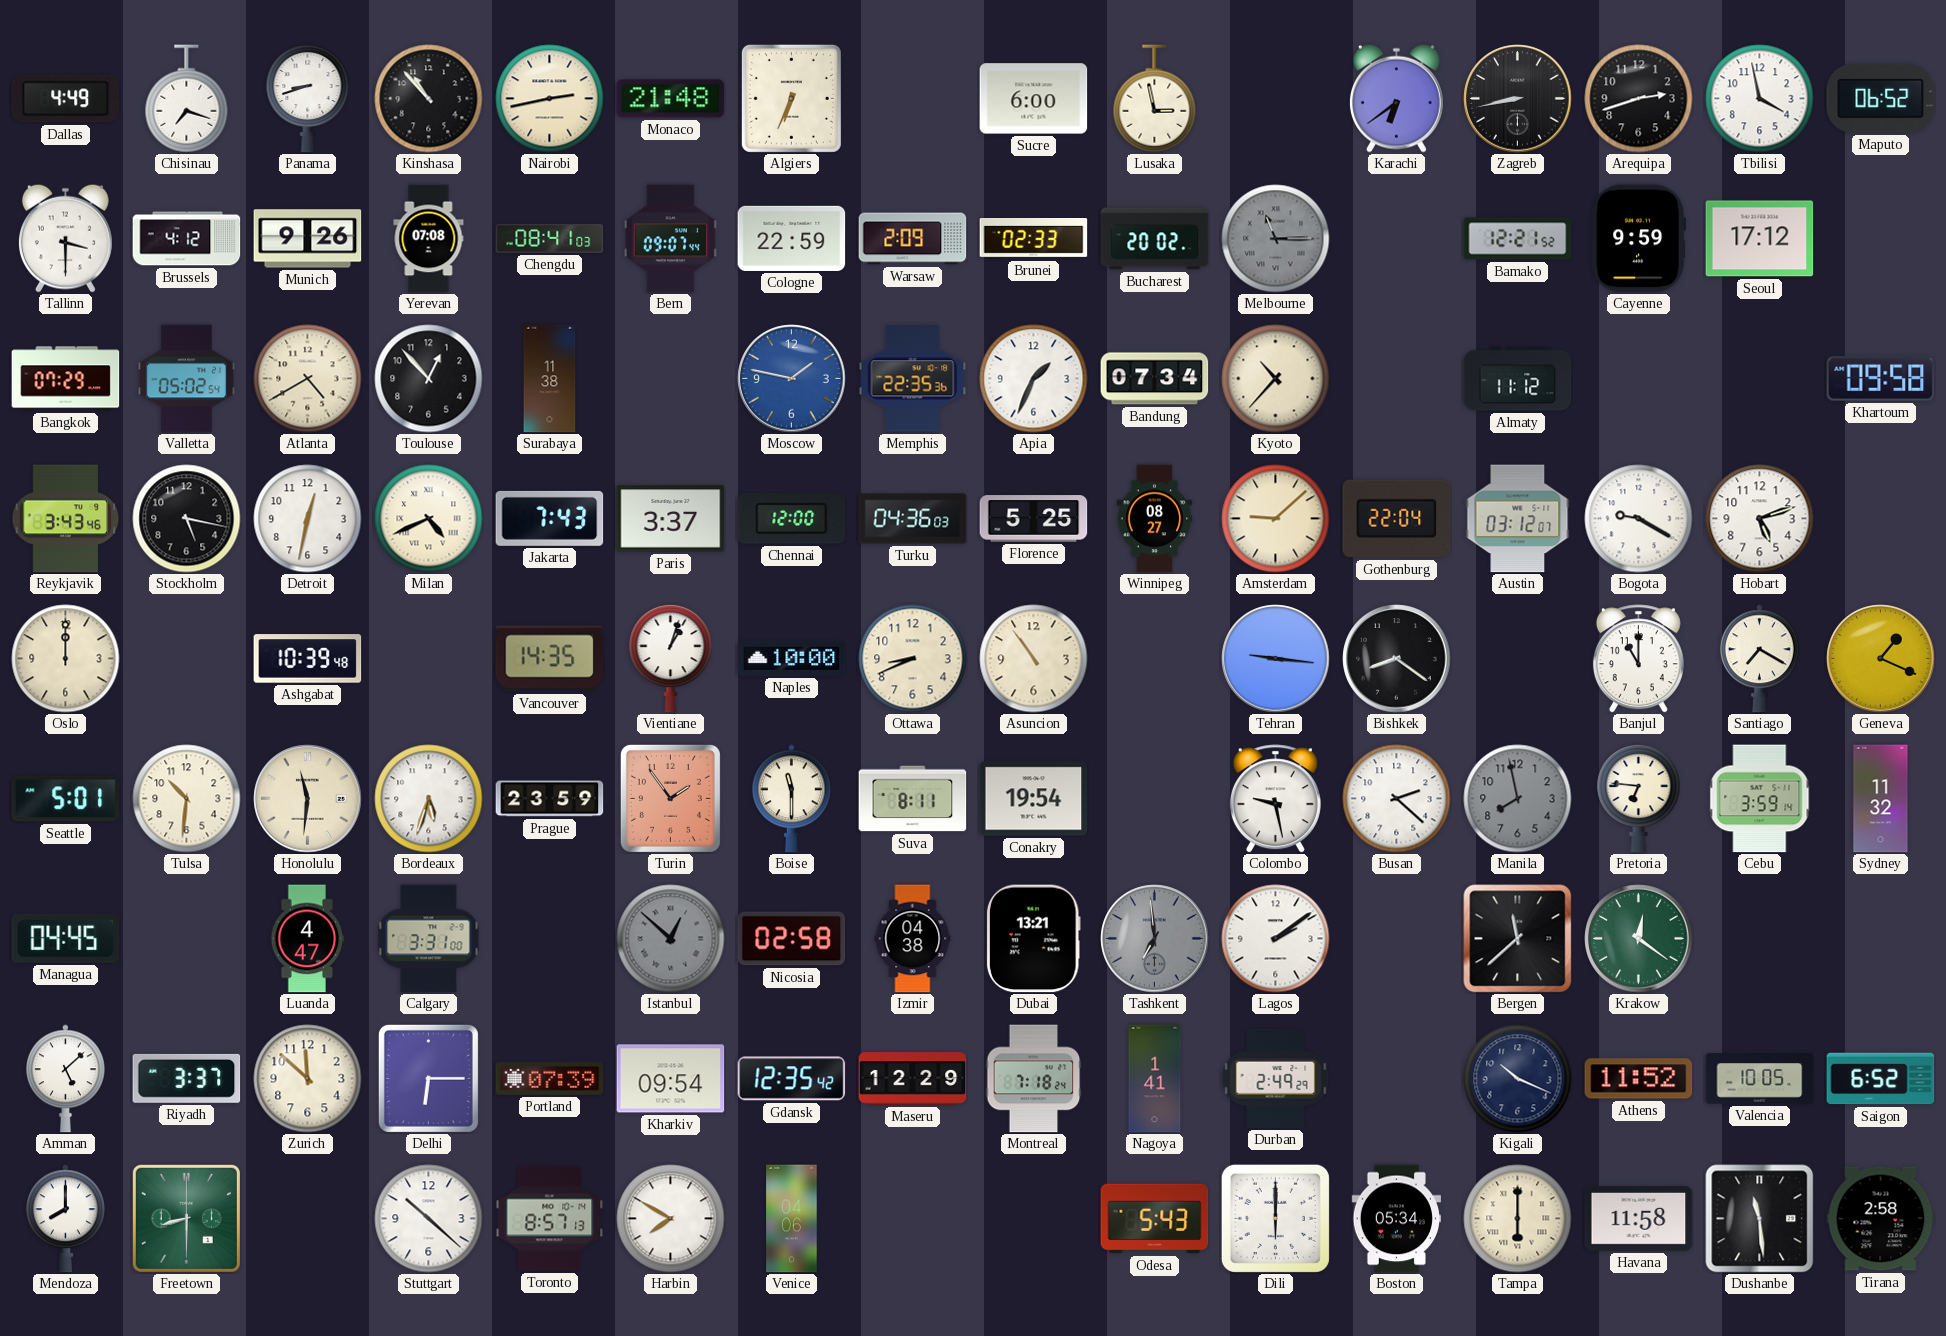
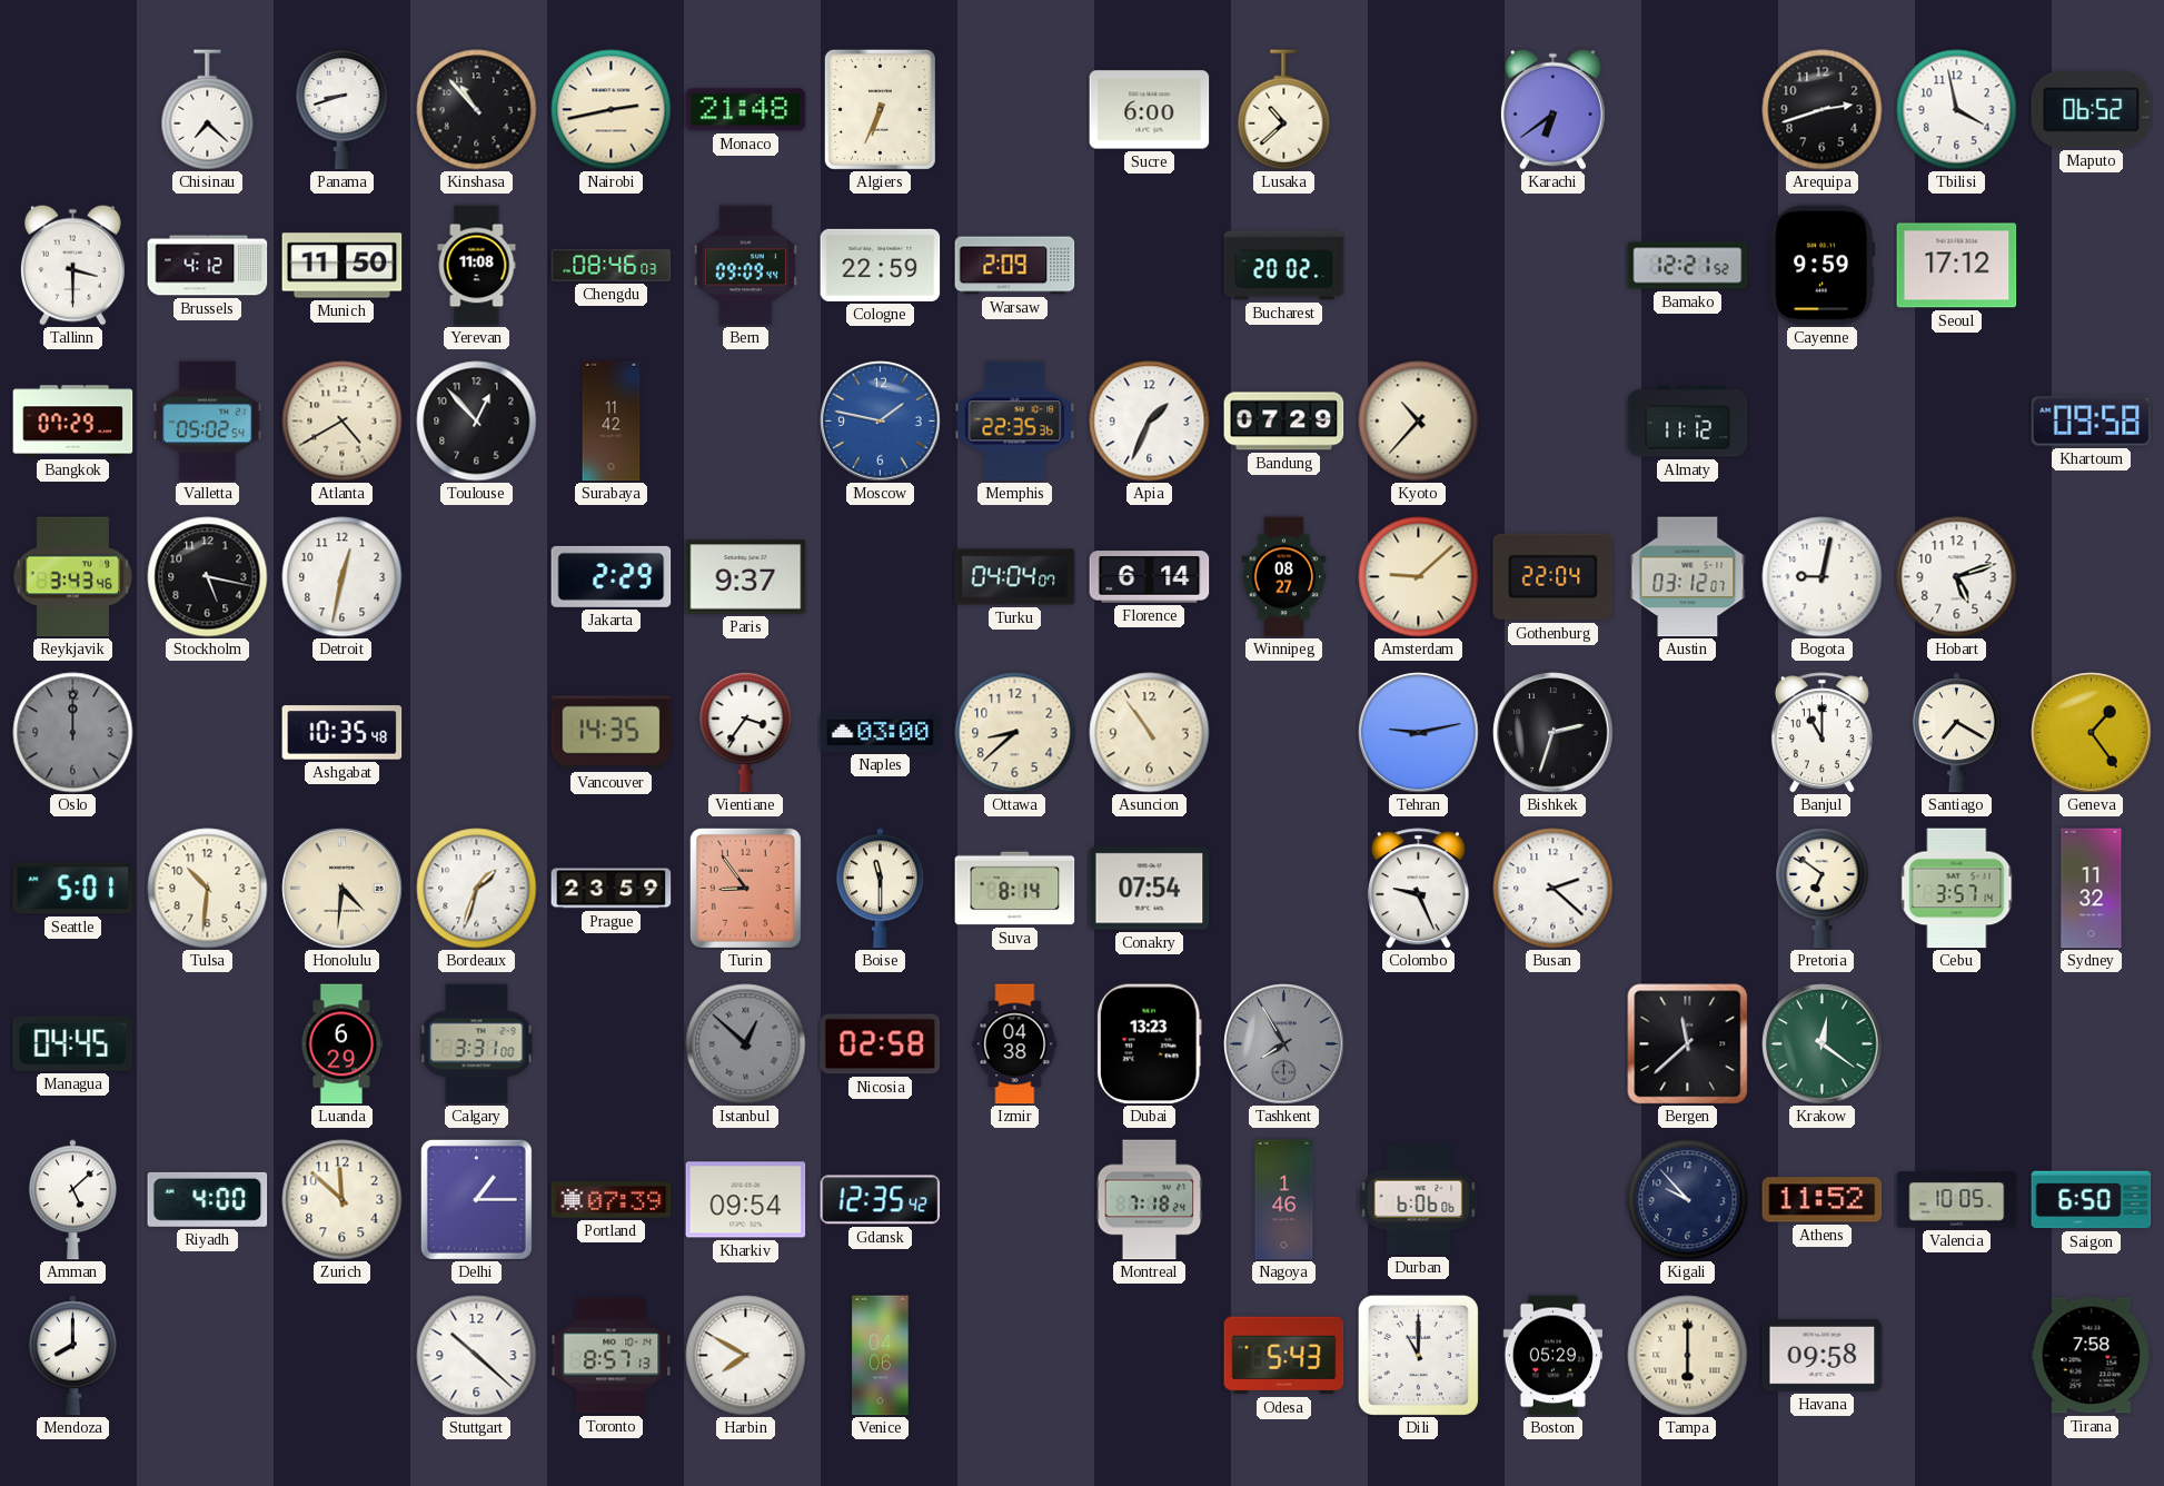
Dallas: 4:49 -> none
Chisinau: 7:18 -> 7:22
Lusaka: 2:58 -> 10:38
Zagreb: 8:43 -> none
Munich: 9:26 -> 11:50
Yerevan: 07:08 -> 11:08
Chengdu: 08:41 -> 08:46
Bern: 09:07 -> 09:09
Brunei: 02:33 -> none
Melbourne: 11:15 -> none
Surabaya: 11:38 -> 11:42
Bandung: 07:34 -> 07:29
Milan: 4:41 -> none
Jakarta: 7:43 -> 2:29
Paris: 3:37 -> 9:37
Chennai: 12:00 -> none
Turku: 04:36 -> 04:04
Florence: 5:25 -> 6:14
Bogota: 9:20 -> 9:02
Oslo dial: cream -> grey
Ashgabat: 10:39 -> 10:35
Vientiane: 1:03 -> 3:36
Naples: 10:00 -> 03:00
Ottawa: 8:41 -> 8:38
Tehran: 9:16 -> 9:13
Bishkek: 8:21 -> 2:33
Geneva: 1:19 -> 1:24
Honolulu: 11:31 -> 4:31
Bordeaux: 5:33 -> 1:33
Turin: 1:54 -> 8:54
Suva: 8:11 -> 8:14
Conakry: 19:54 -> 07:54
Colombo: 9:28 -> 9:26
Manila: 7:58 -> none
Pretoria: 6:46 -> 6:51
Cebu: 3:59 -> 3:57
Luanda: 4:47 -> 6:29
Dubai: 13:21 -> 13:23
Tashkent: 6:59 -> 7:55
Lagos: 2:09 -> none
Riyadh: 3:37 -> 4:00
Delhi: 6:15 -> 1:15
Maseru: 12:29 -> none
Nagoya: 1:41 -> 1:46
Durban: 2:49 -> 6:06
Kigali: 10:19 -> 9:53
Saigon: 6:52 -> 6:50
Freetown: 8:30 -> none
Dili: 6:00 -> 11:00
Boston: 05:34 -> 05:29
Havana: 11:58 -> 09:58
Dushanbe: 11:29 -> none
Tirana: 2:58 -> 7:58
